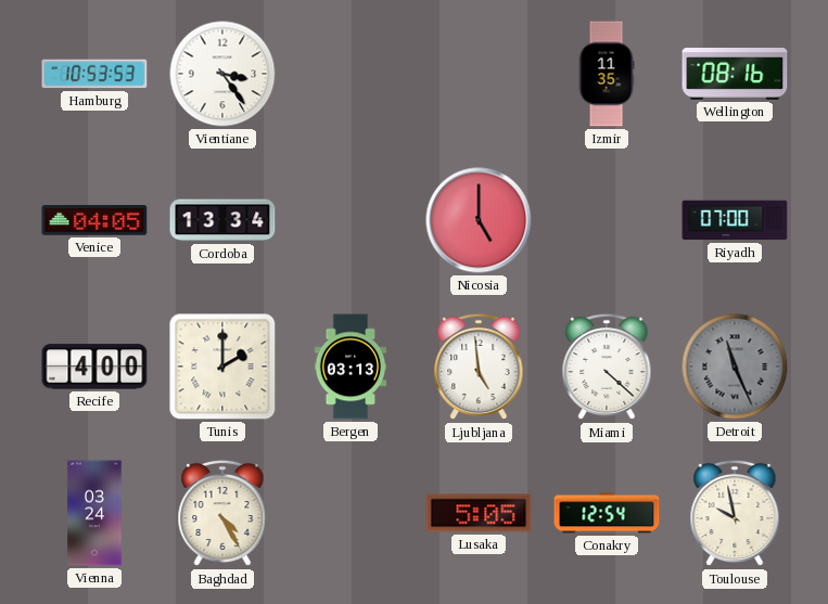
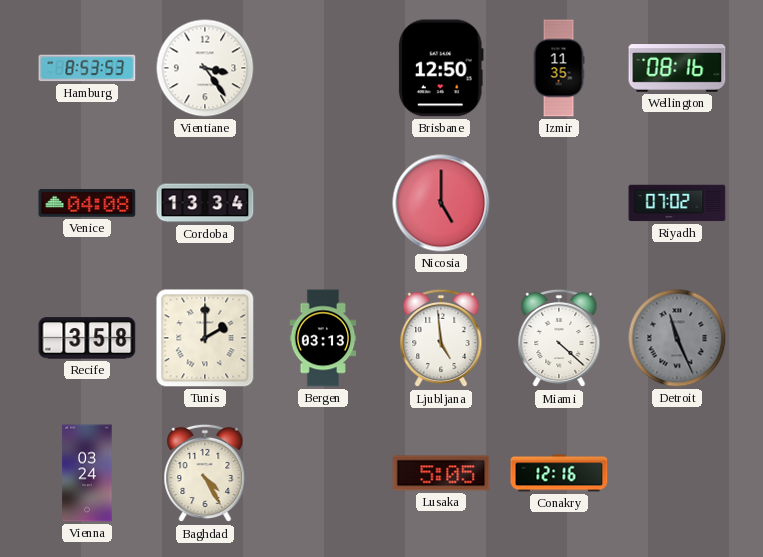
Hamburg: 10:53 -> 8:53
Brisbane: none -> 12:50
Venice: 04:05 -> 04:08
Riyadh: 07:00 -> 07:02
Recife: 4:00 -> 3:58
Conakry: 12:54 -> 12:16
Toulouse: 9:58 -> none
